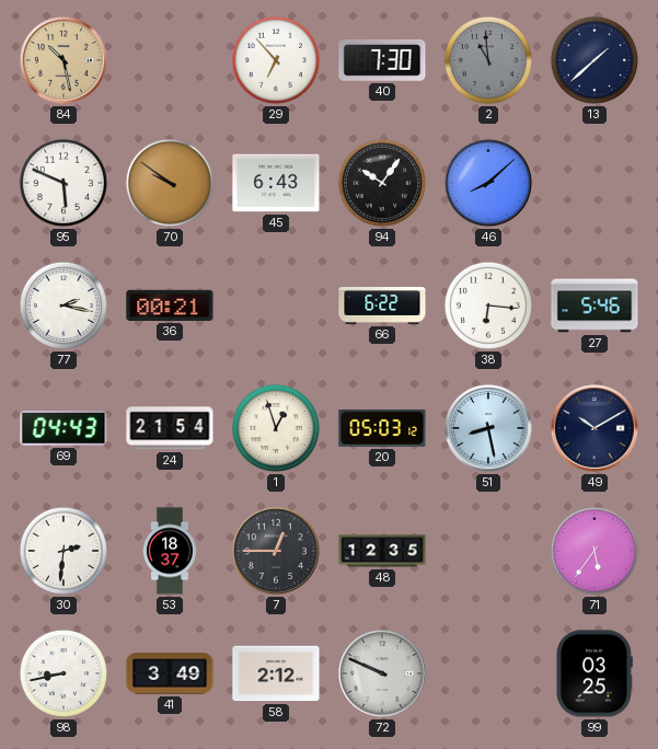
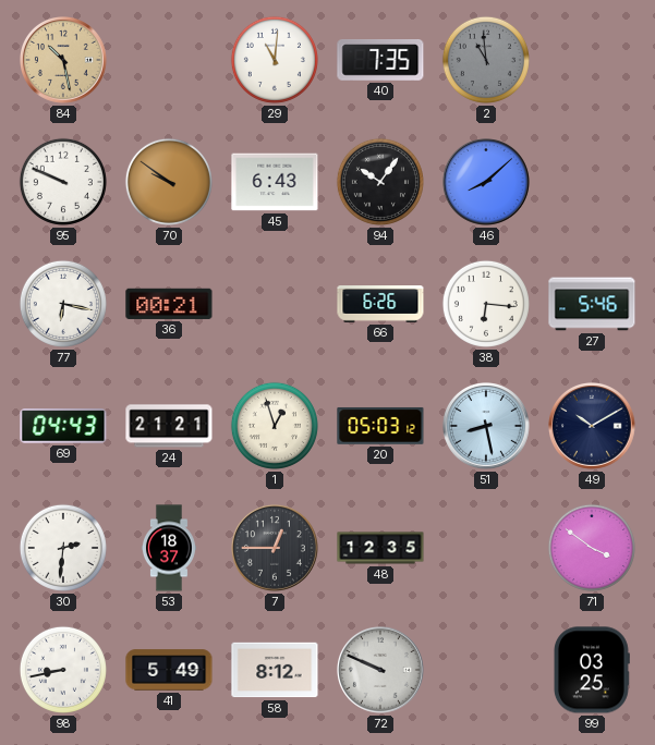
29: 6:53 -> 11:01
40: 7:30 -> 7:35
13: 1:38 -> none
95: 5:49 -> 9:49
77: 2:17 -> 6:17
66: 6:22 -> 6:26
24: 21:54 -> 21:21
71: 5:36 -> 3:51
41: 3:49 -> 5:49
58: 2:12 -> 8:12
